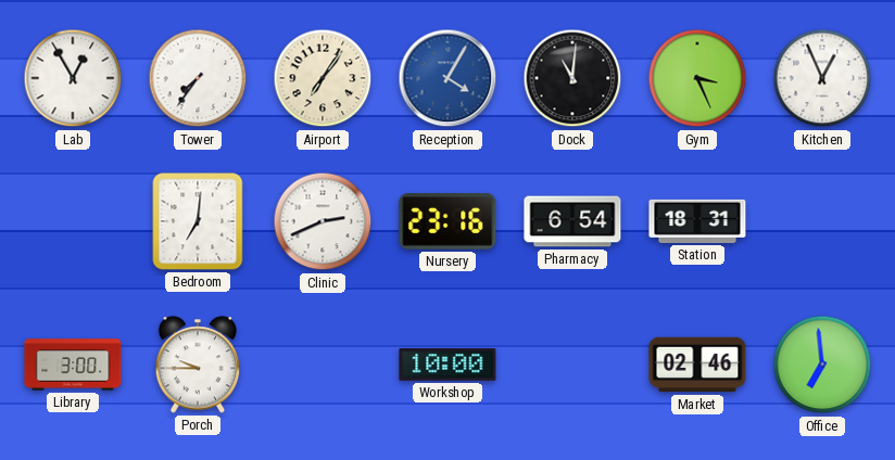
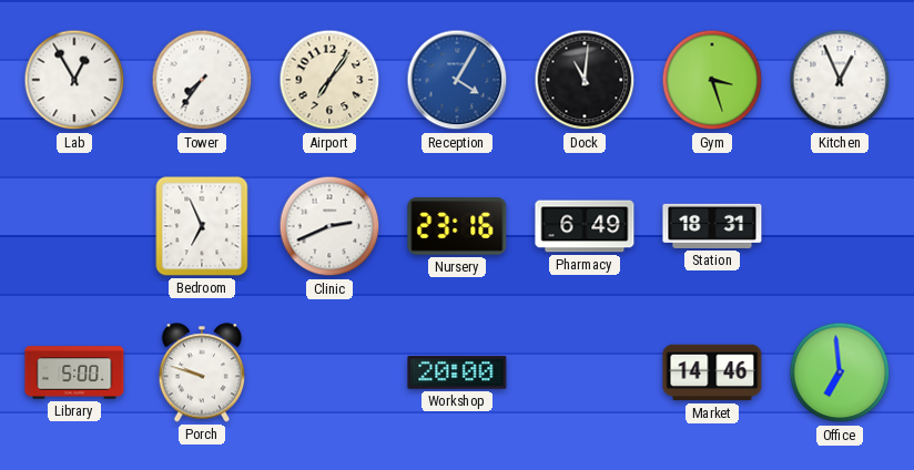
Gym: 3:26 -> 3:27
Bedroom: 7:01 -> 6:56
Pharmacy: 6:54 -> 6:49
Library: 3:00 -> 5:00
Porch: 9:45 -> 9:48
Workshop: 10:00 -> 20:00
Market: 02:46 -> 14:46
